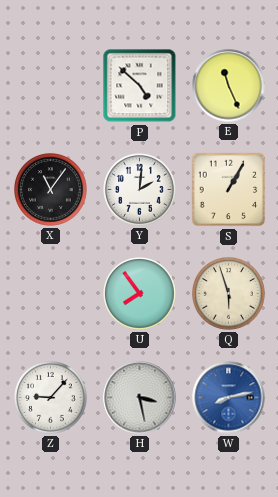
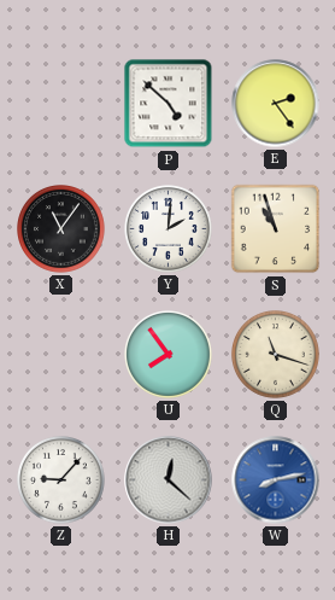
E: 11:26 -> 2:24
S: 1:05 -> 10:57
Q: 5:57 -> 11:18
H: 3:28 -> 12:22
